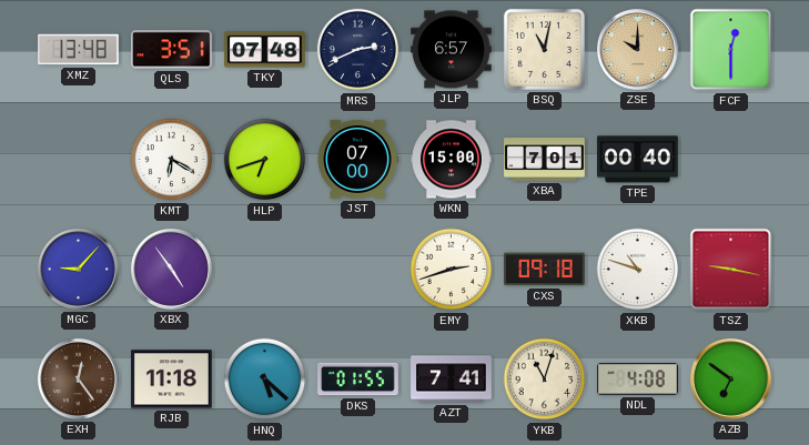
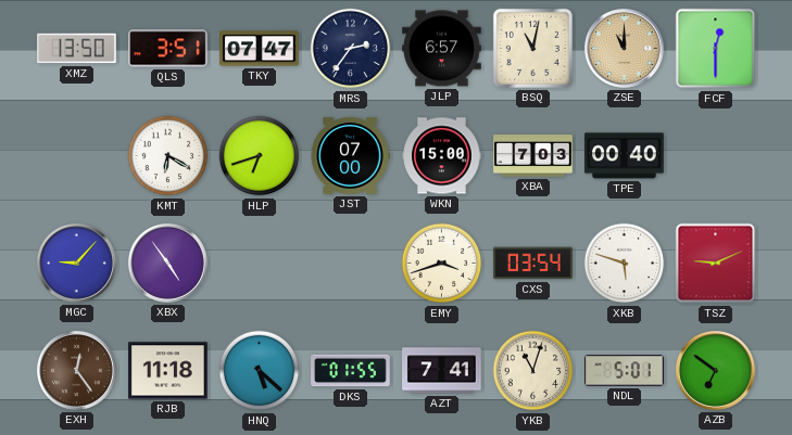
XMZ: 13:48 -> 13:50
TKY: 07:48 -> 07:47
MRS: 2:41 -> 2:36
ZSE: 10:00 -> 11:00
XBA: 7:01 -> 7:03
EMY: 2:42 -> 3:42
CXS: 09:18 -> 03:54
XKB: 10:48 -> 5:48
TSZ: 9:17 -> 9:11
NDL: 4:08 -> 5:01
